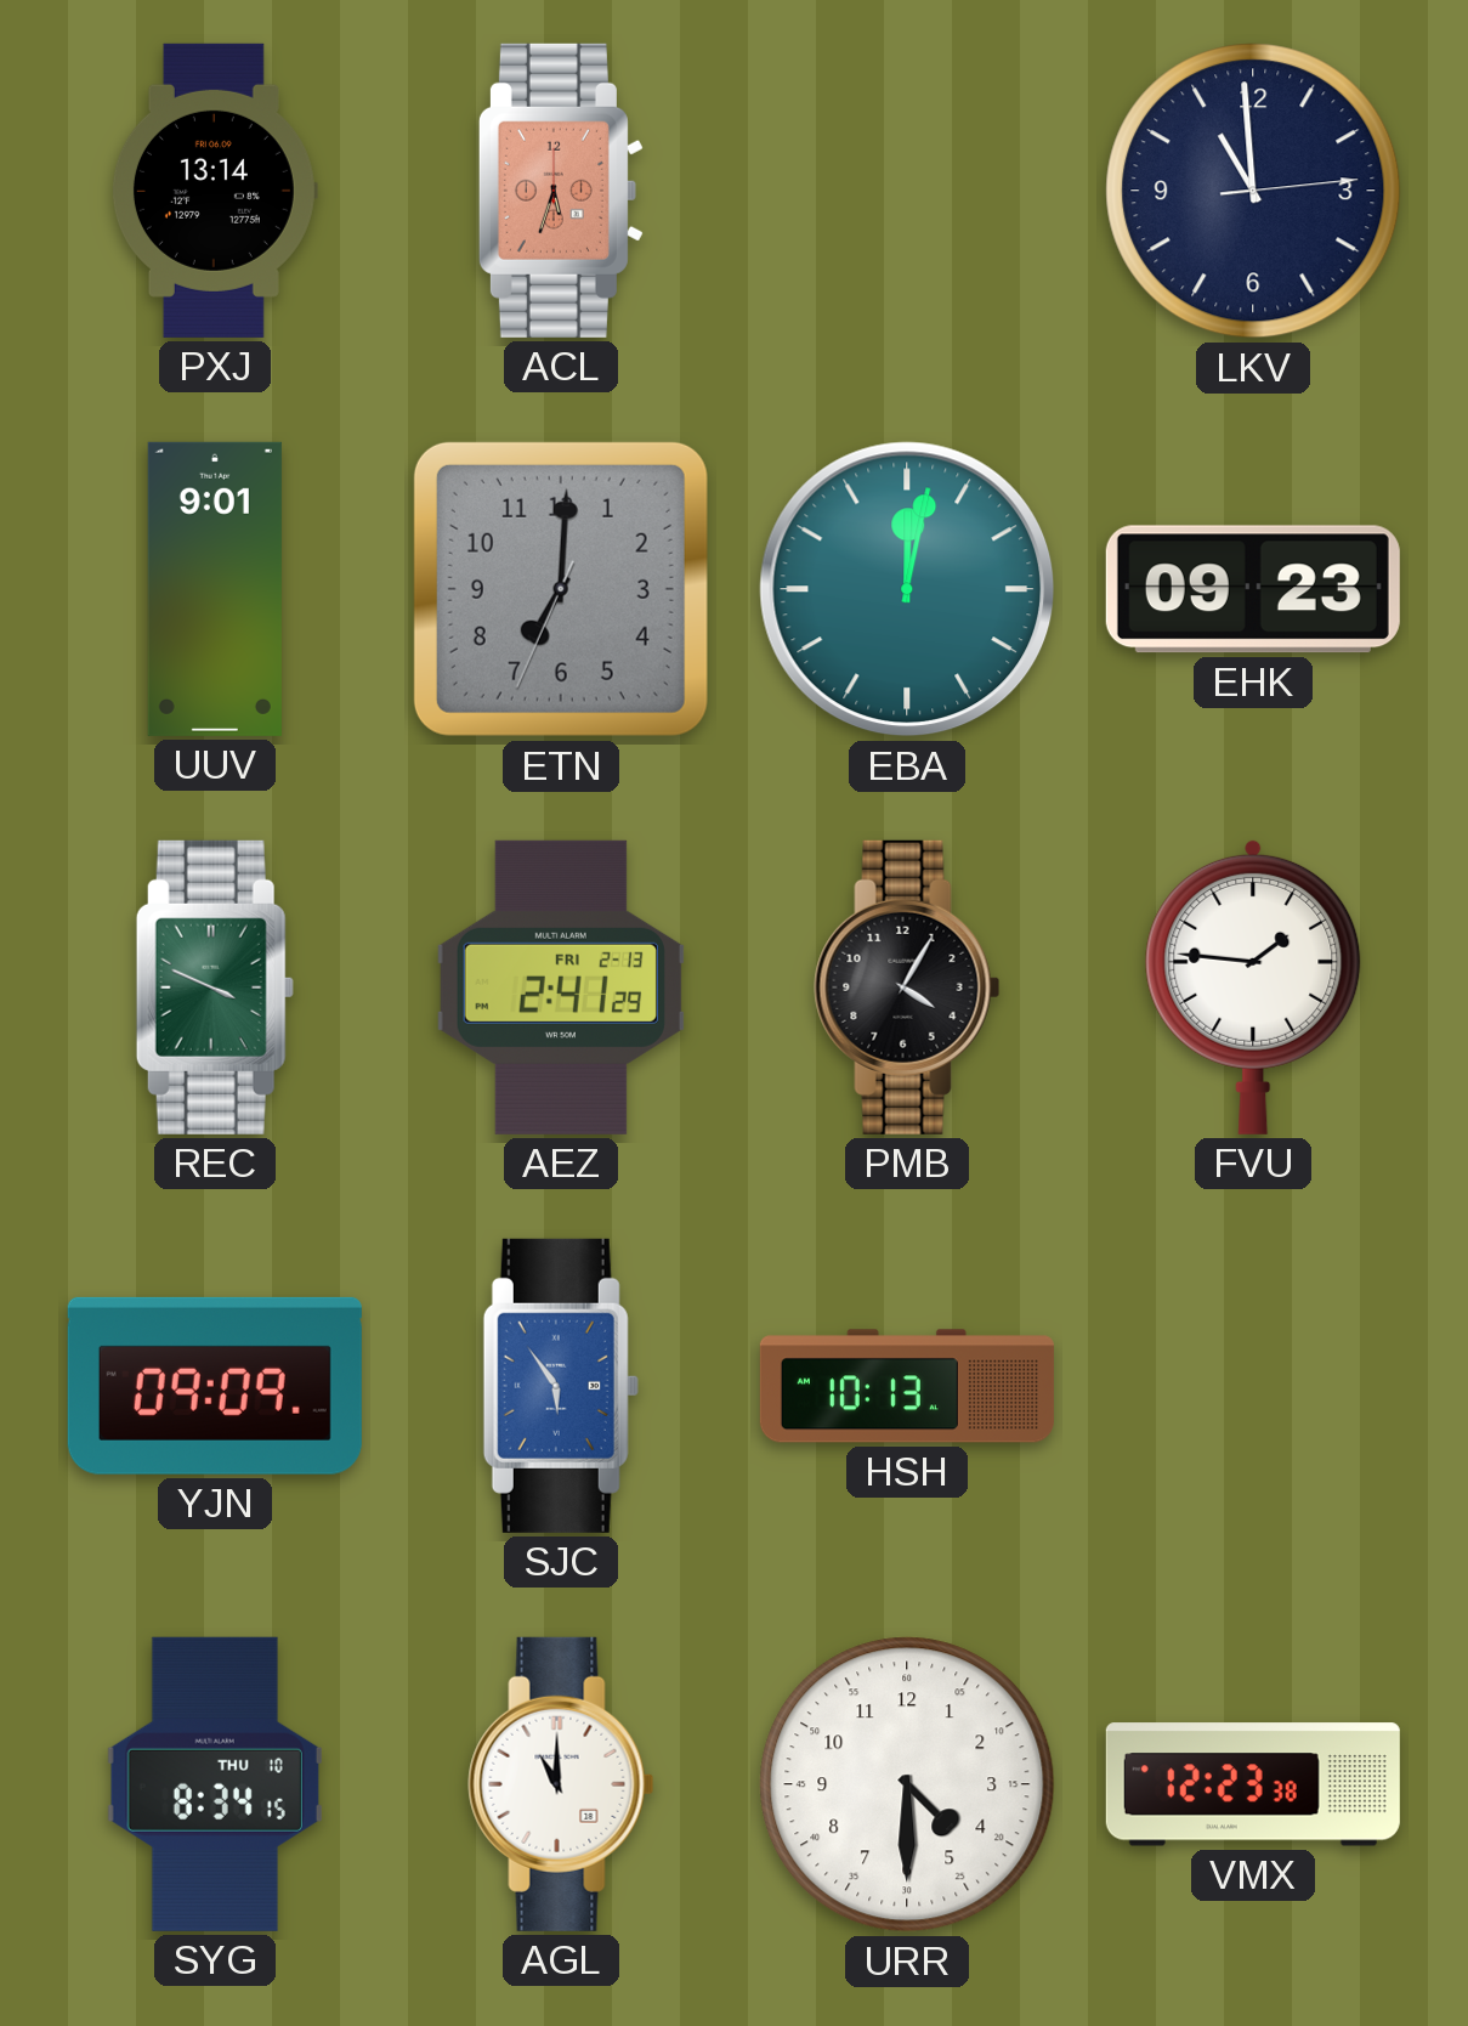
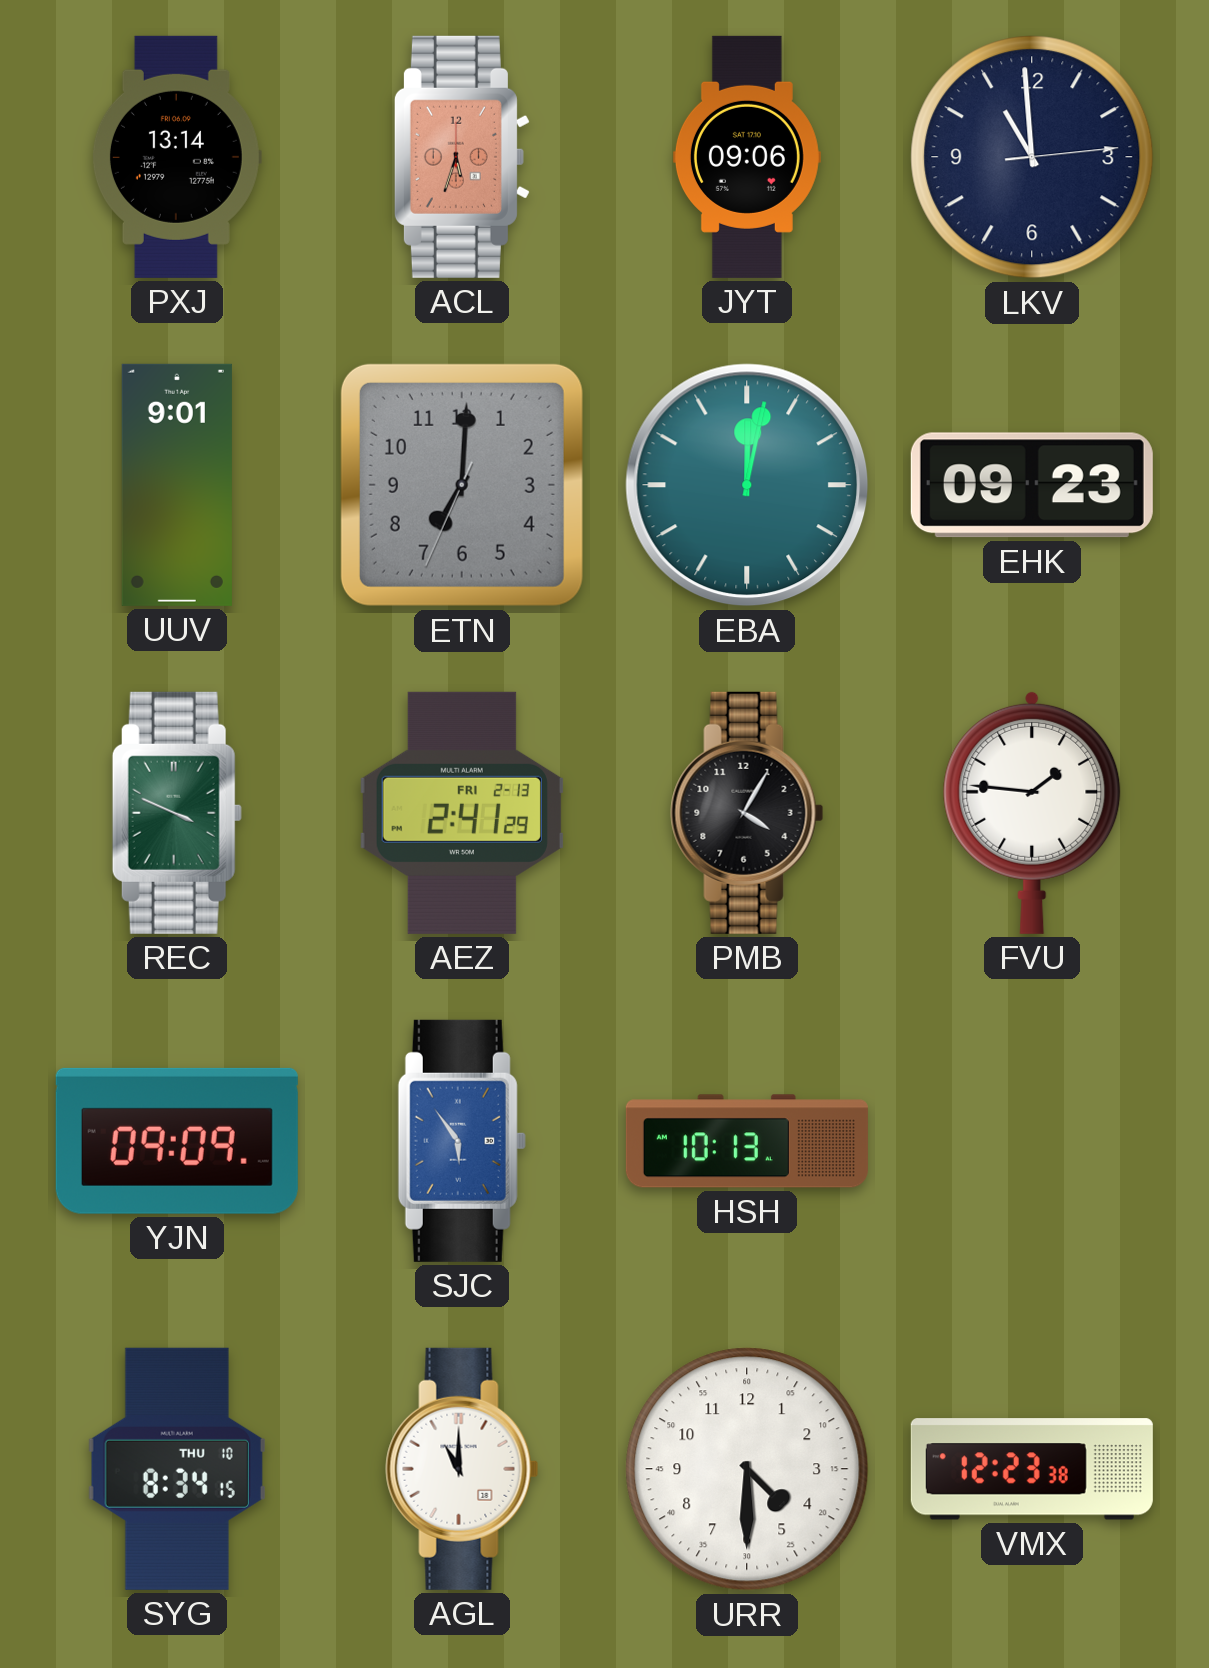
JYT: none -> 09:06
